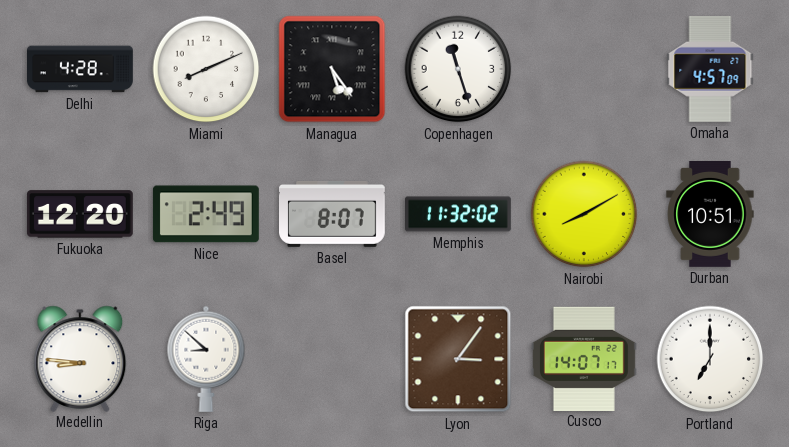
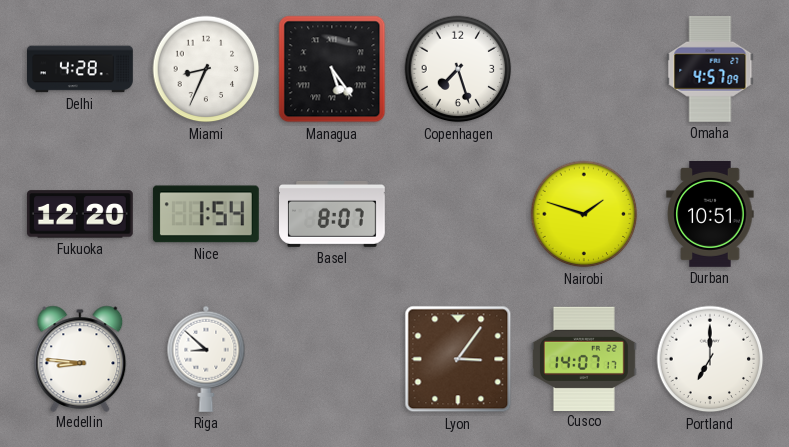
Miami: 8:11 -> 8:34
Copenhagen: 11:27 -> 7:27
Nice: 2:49 -> 1:54
Memphis: 11:32 -> none
Nairobi: 8:10 -> 1:48
